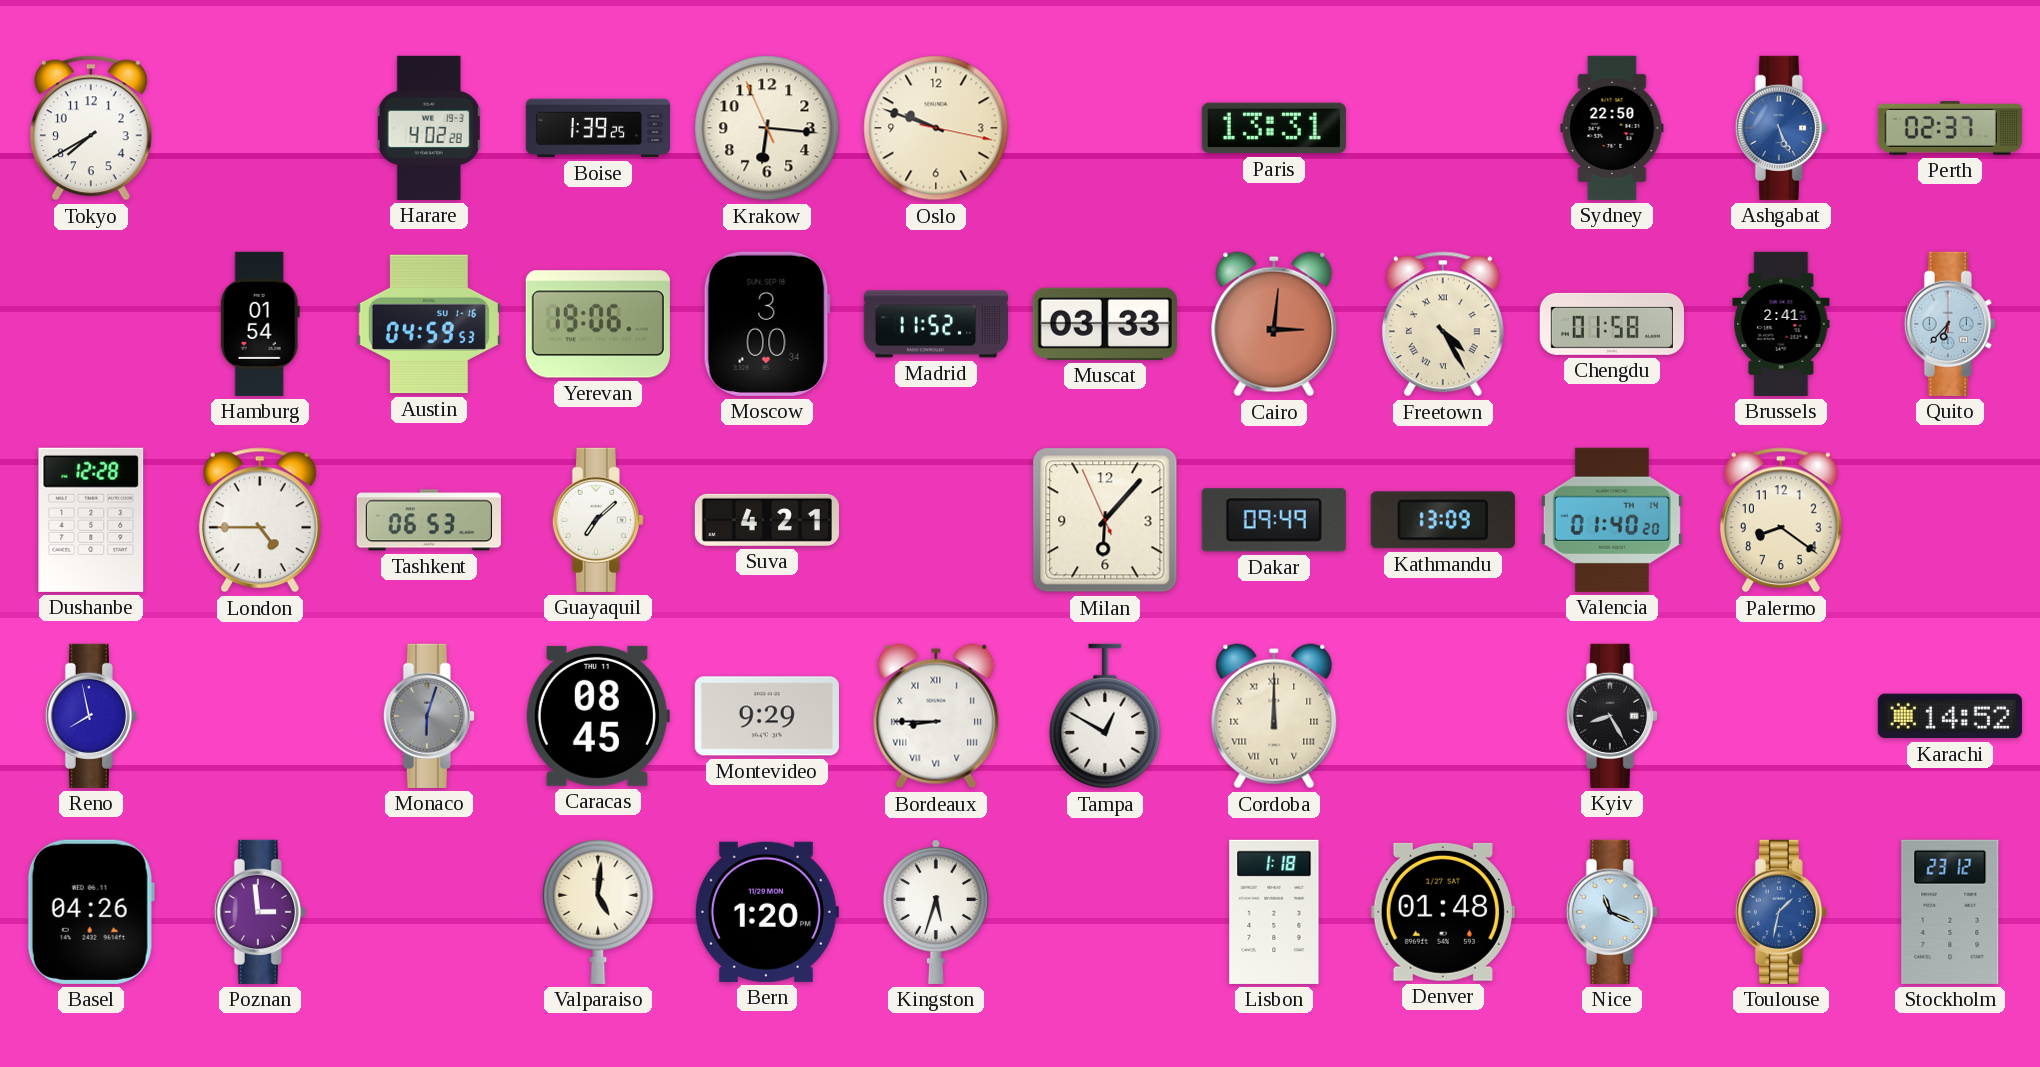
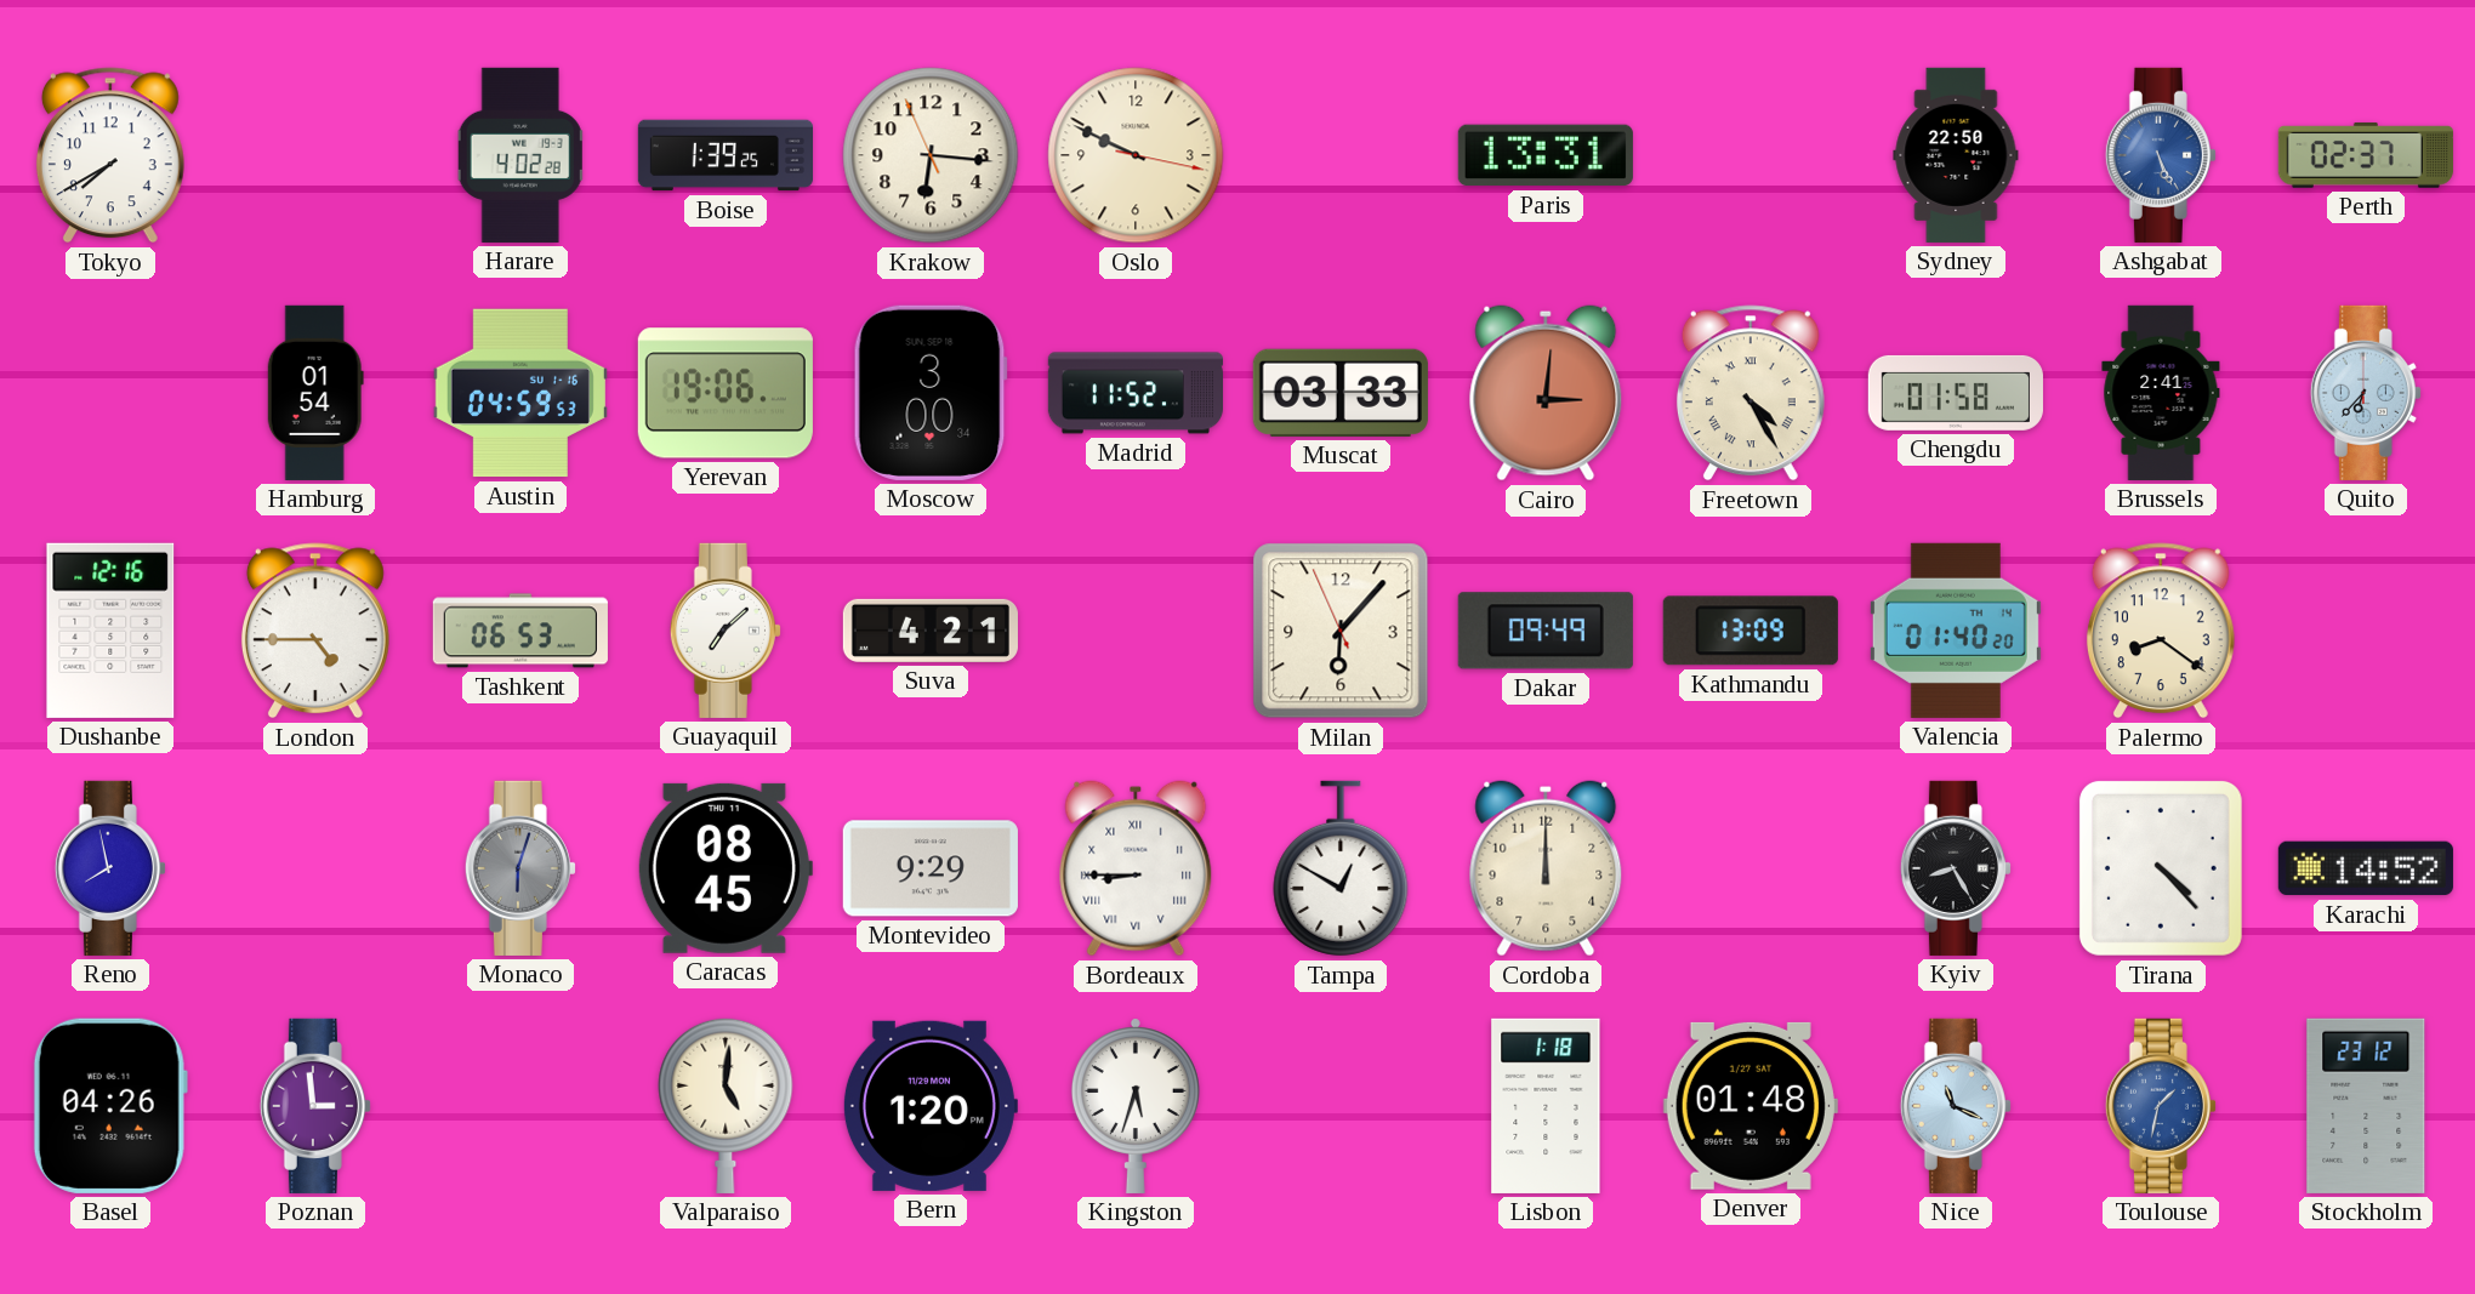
Oslo: 9:48 -> 9:49
Dushanbe: 12:28 -> 12:16
Cordoba numerals: Roman -> Arabic
Tirana: none -> 4:23
